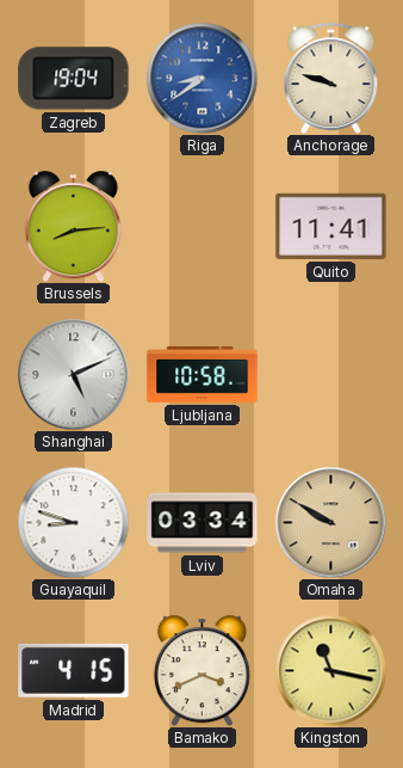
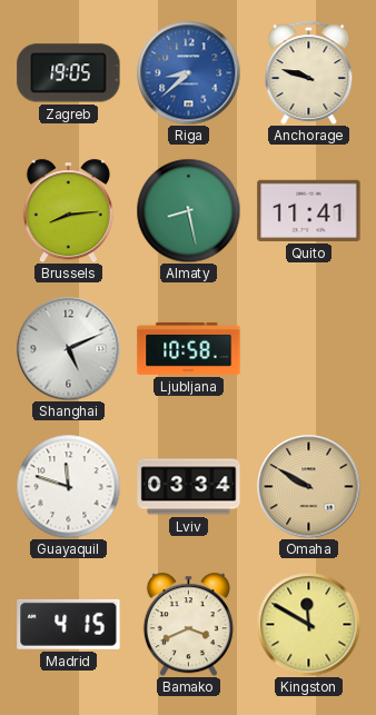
Zagreb: 19:04 -> 19:05
Riga: 8:39 -> 8:38
Almaty: none -> 8:28
Guayaquil: 8:48 -> 11:48
Kingston: 11:17 -> 11:50
